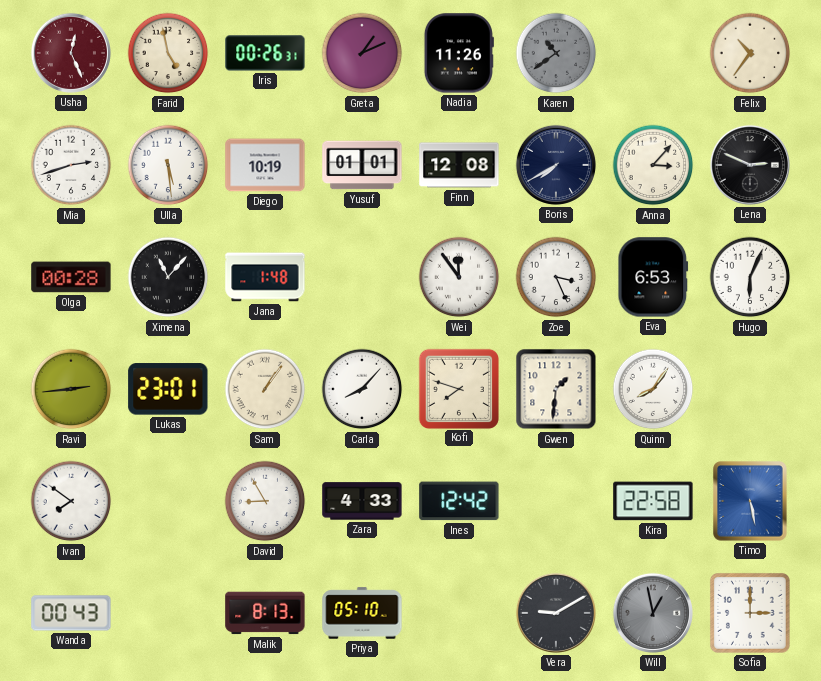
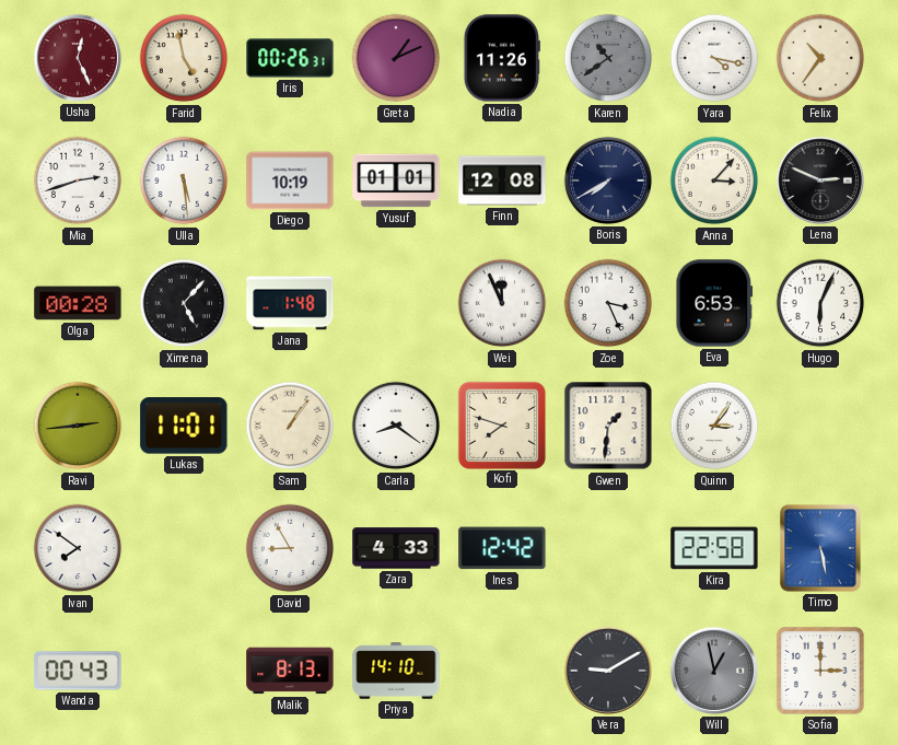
Yara: none -> 4:17
Ximena: 11:07 -> 5:07
Wei: 11:54 -> 11:56
Lukas: 23:01 -> 11:01
Carla: 8:07 -> 8:21
Quinn: 8:06 -> 3:06
Priya: 05:10 -> 14:10
